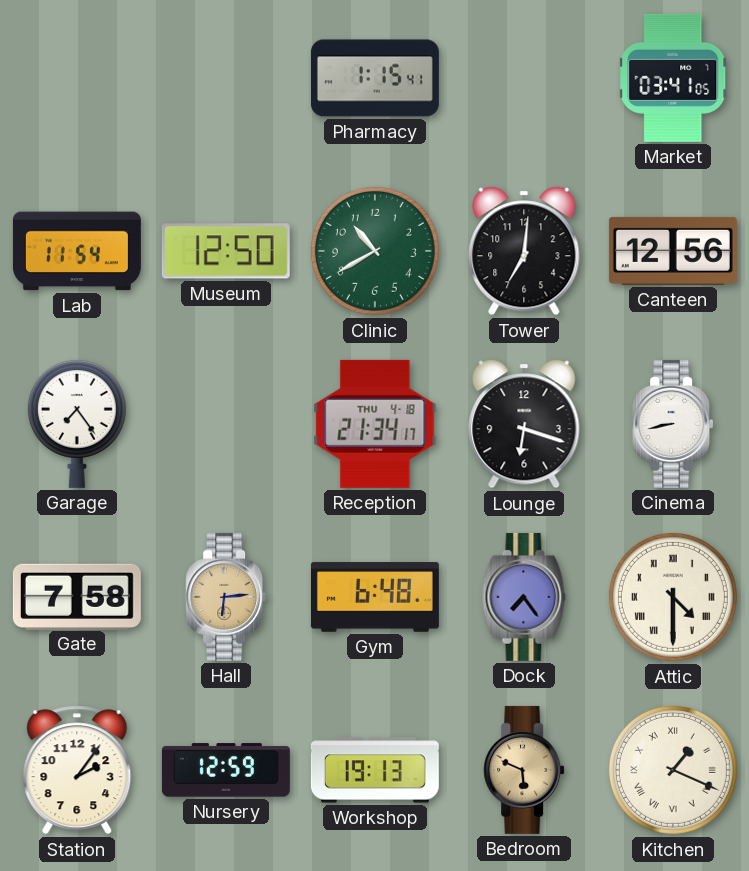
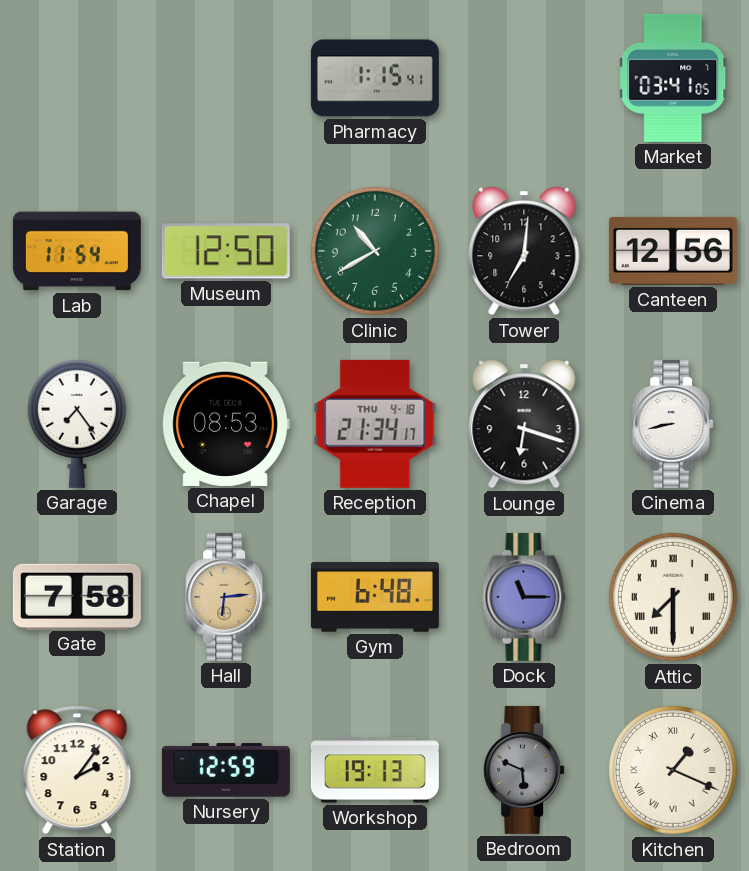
Chapel: none -> 08:53
Dock: 7:24 -> 11:15
Attic: 4:30 -> 7:30
Bedroom dial: champagne -> grey
